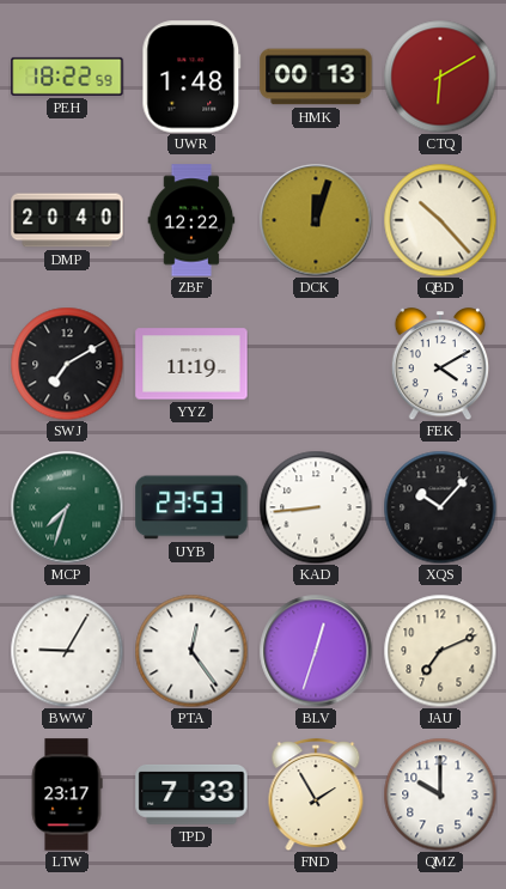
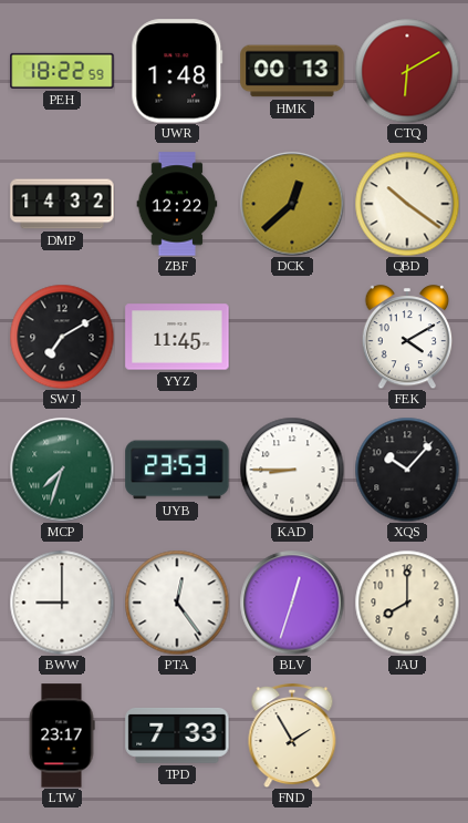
DMP: 20:40 -> 14:32
DCK: 12:03 -> 12:38
QBD: 10:23 -> 10:21
YYZ: 11:19 -> 11:45
KAD: 8:44 -> 8:45
BWW: 9:05 -> 9:00
JAU: 7:11 -> 8:00
QMZ: 10:00 -> none
